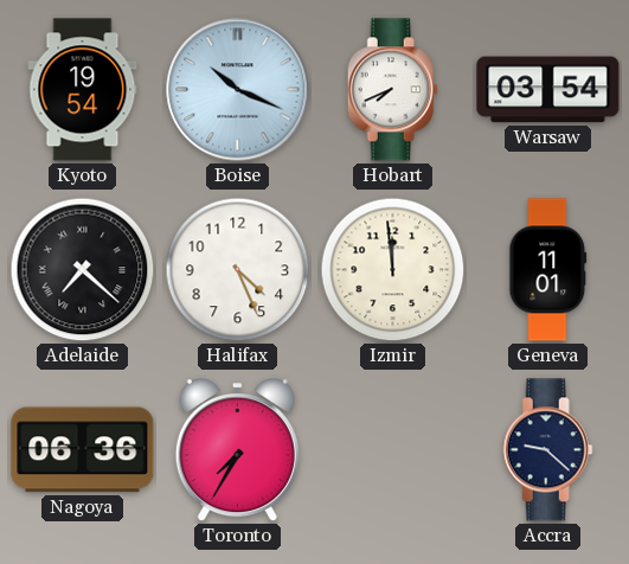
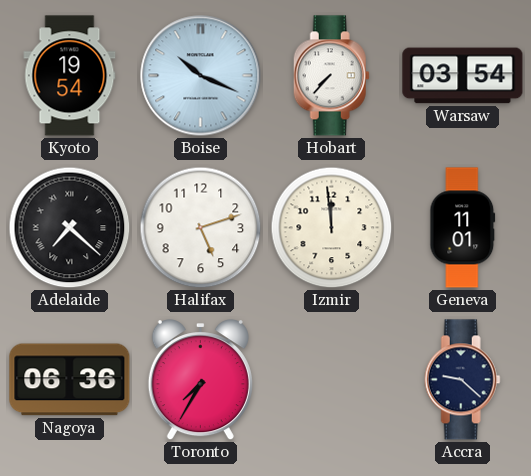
Hobart: 7:41 -> 7:37
Halifax: 4:26 -> 5:12
